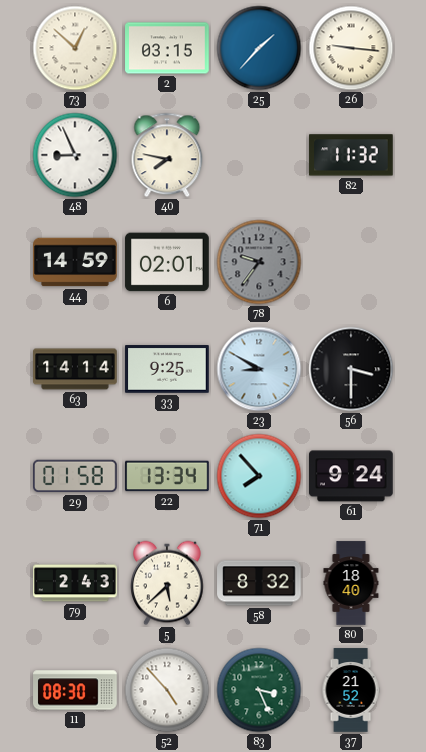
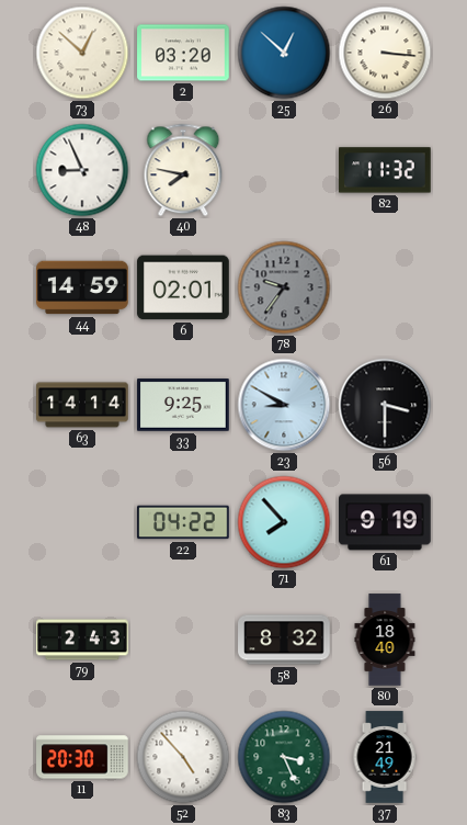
2: 03:15 -> 03:20
25: 1:37 -> 12:52
26: 9:16 -> 3:16
29: 01:58 -> none
22: 13:34 -> 04:22
61: 9:24 -> 9:19
5: 5:38 -> none
11: 08:30 -> 20:30
37: 21:52 -> 21:49
